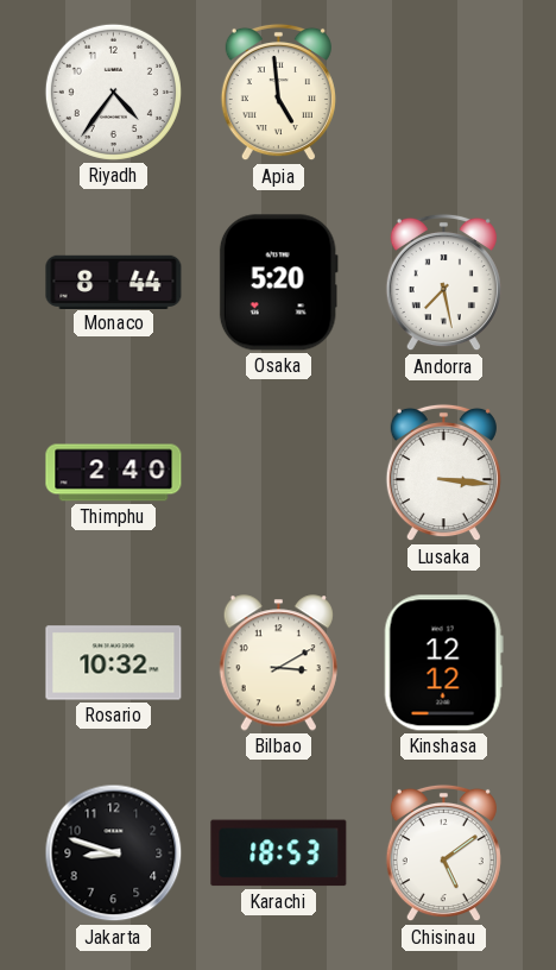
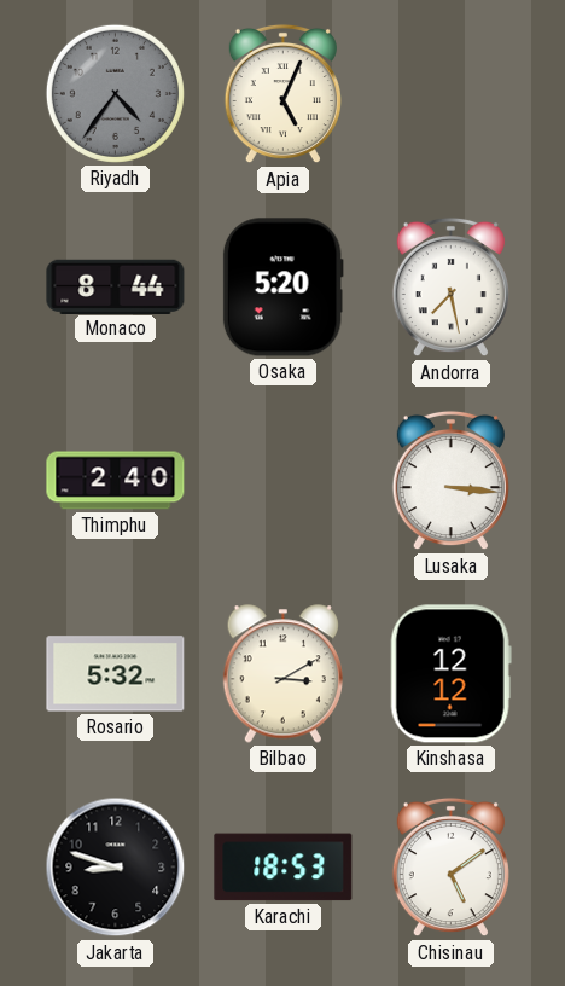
Riyadh dial: white -> grey
Apia: 4:59 -> 5:04
Rosario: 10:32 -> 5:32
